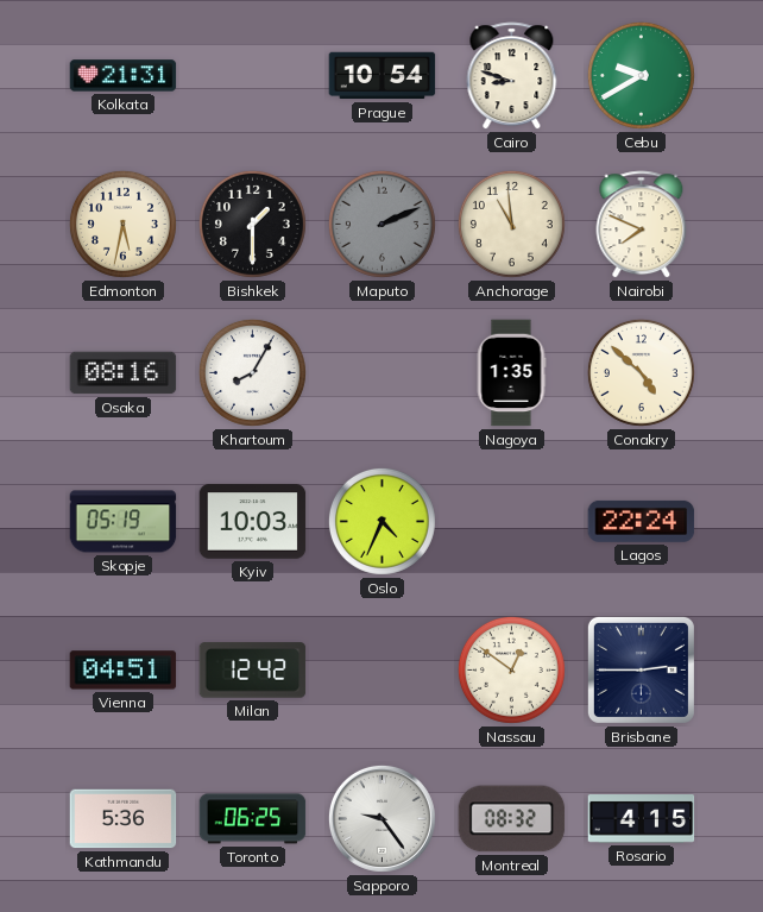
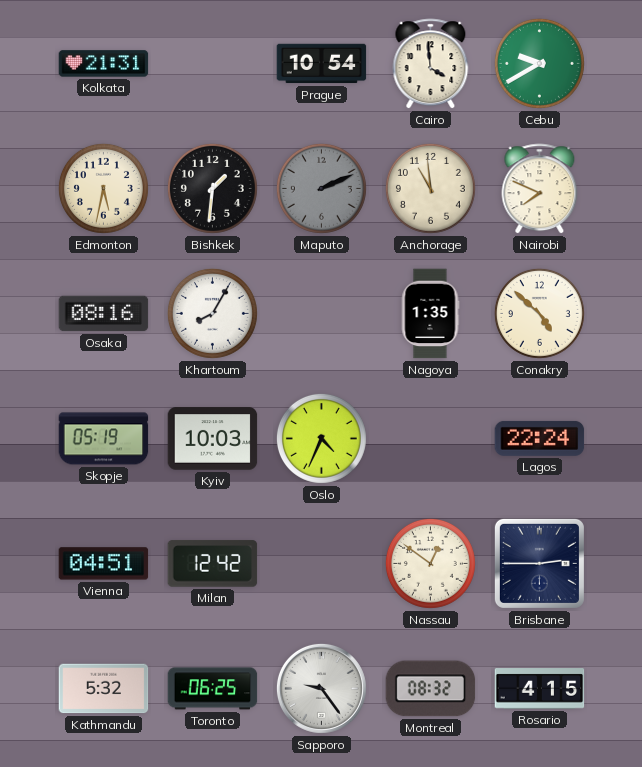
Cairo: 8:48 -> 3:59
Bishkek: 1:30 -> 1:31
Kathmandu: 5:36 -> 5:32
